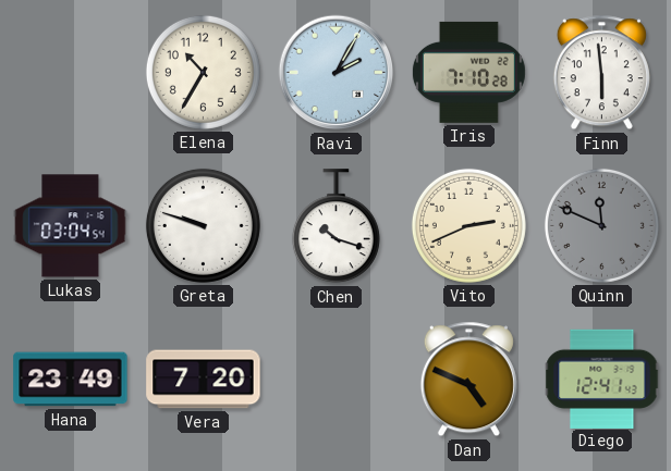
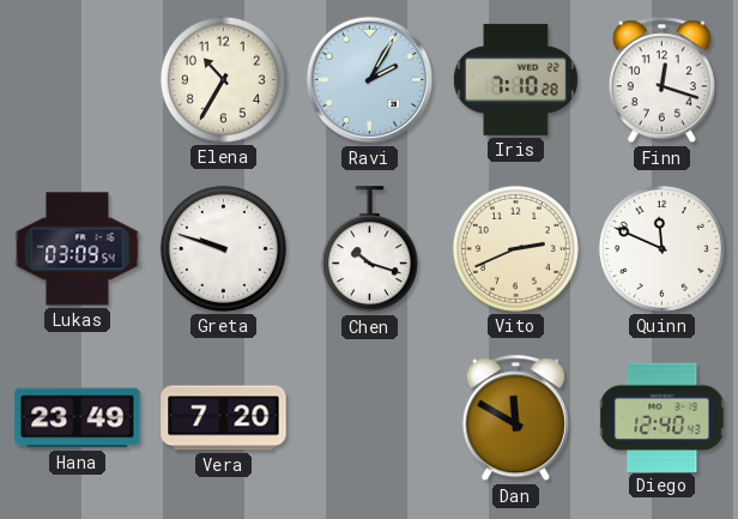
Finn: 5:59 -> 12:18
Lukas: 03:04 -> 03:09
Quinn dial: grey -> white
Dan: 4:49 -> 11:50
Diego: 12:41 -> 12:40
